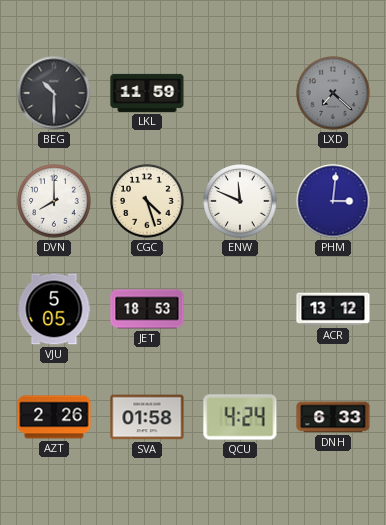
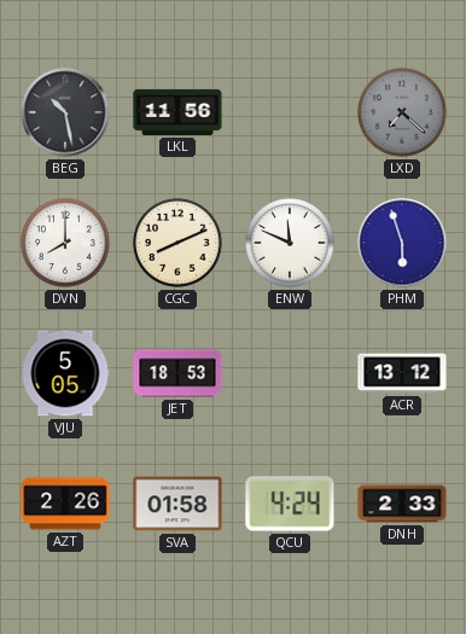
BEG: 10:30 -> 10:28
LKL: 11:59 -> 11:56
CGC: 4:27 -> 8:11
PHM: 3:01 -> 5:57
DNH: 6:33 -> 2:33
